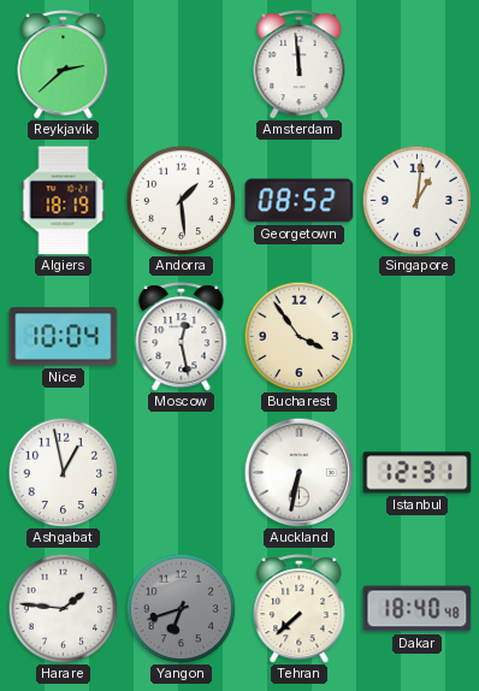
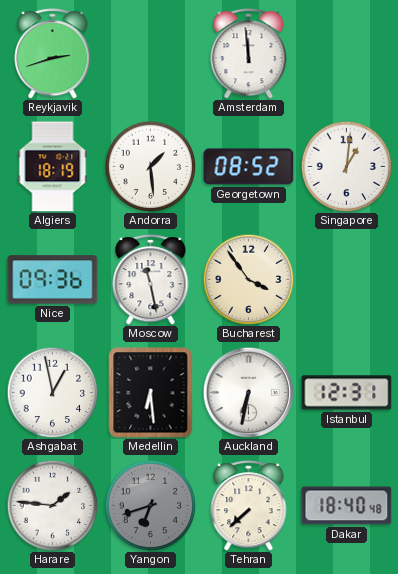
Reykjavik: 2:38 -> 2:42
Nice: 10:04 -> 09:36
Moscow: 12:28 -> 11:28
Medellin: none -> 6:29
